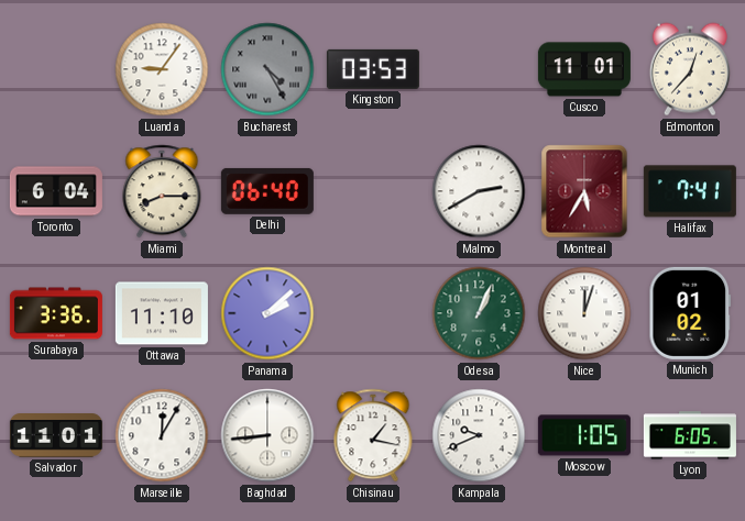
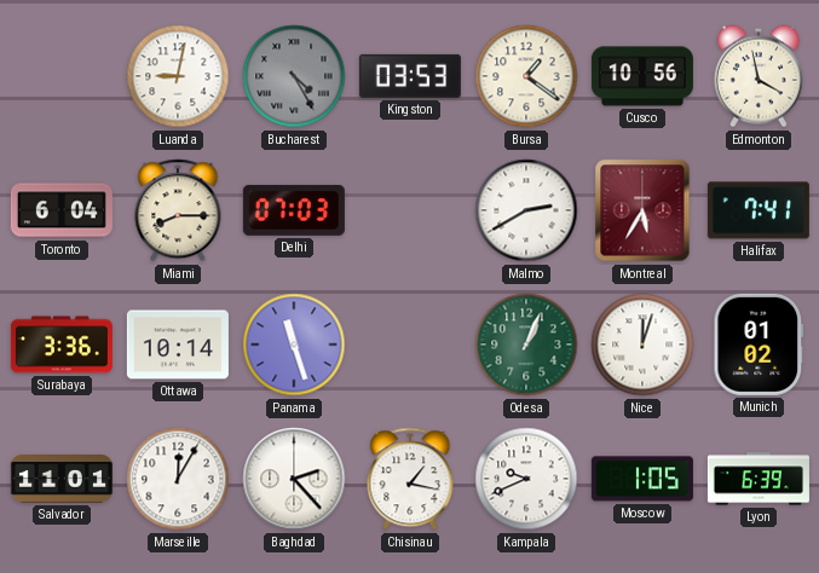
Luanda: 9:06 -> 9:02
Bursa: none -> 1:21
Cusco: 11:01 -> 10:56
Edmonton: 12:37 -> 3:58
Delhi: 06:40 -> 07:03
Ottawa: 11:10 -> 10:14
Panama: 2:08 -> 11:27
Baghdad: 8:44 -> 2:23
Lyon: 6:05 -> 6:39
